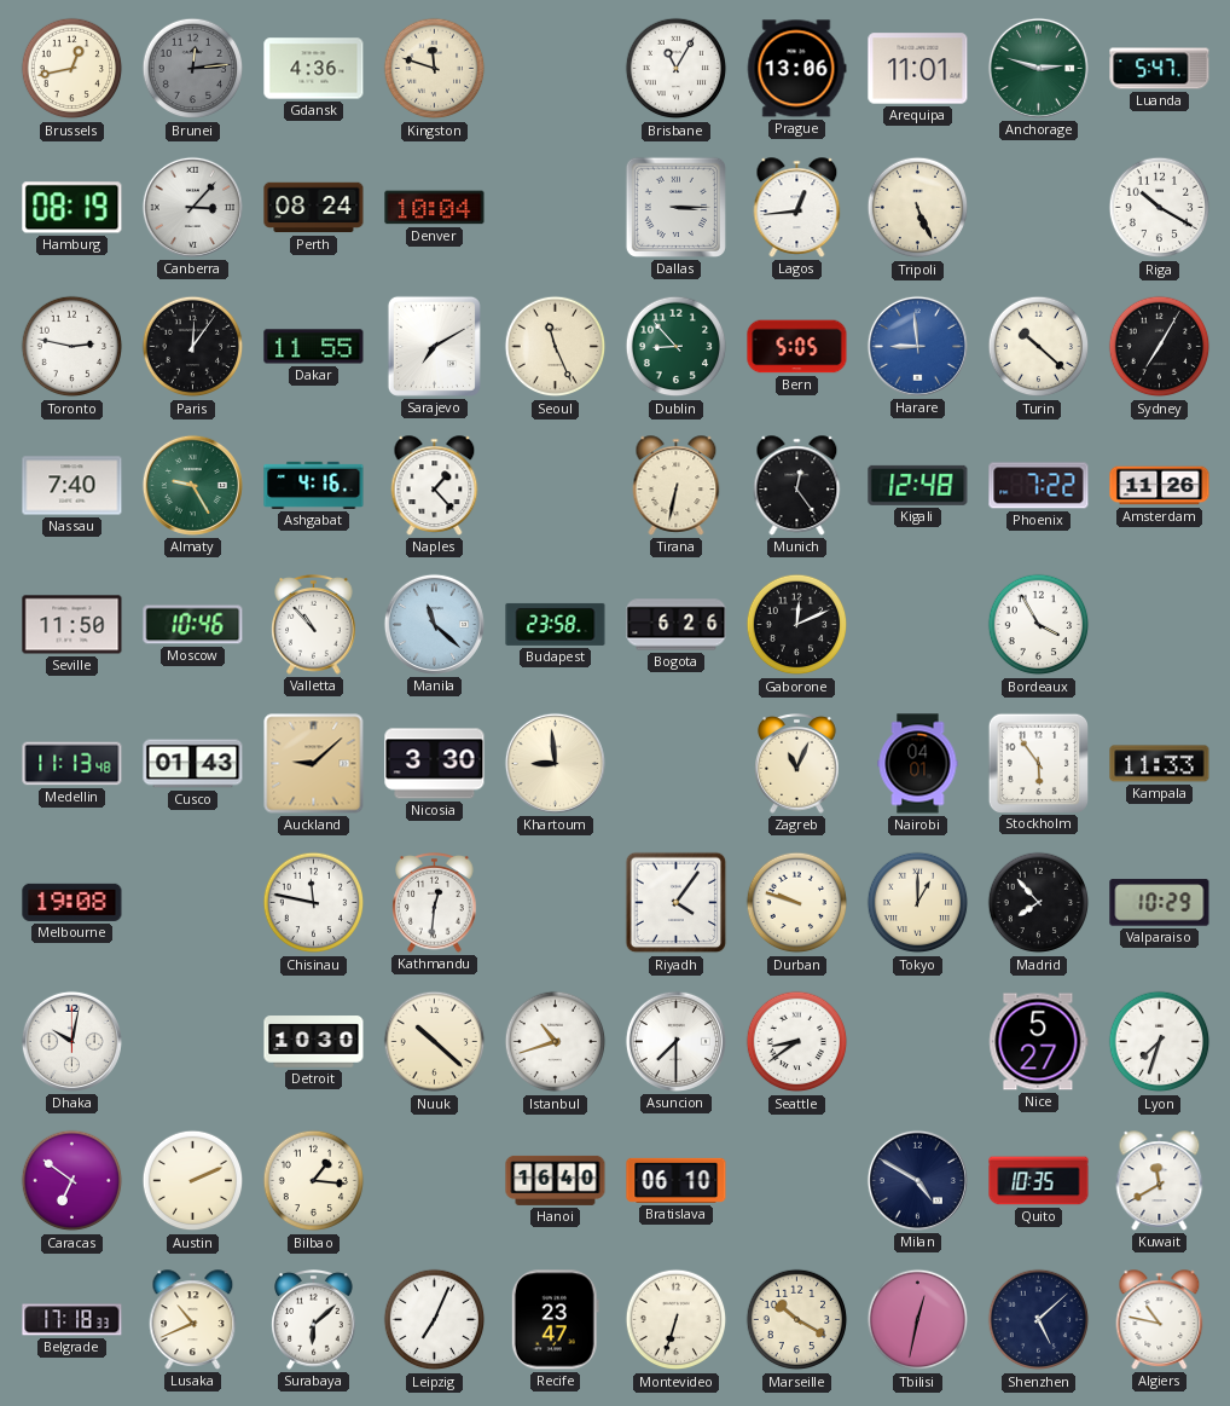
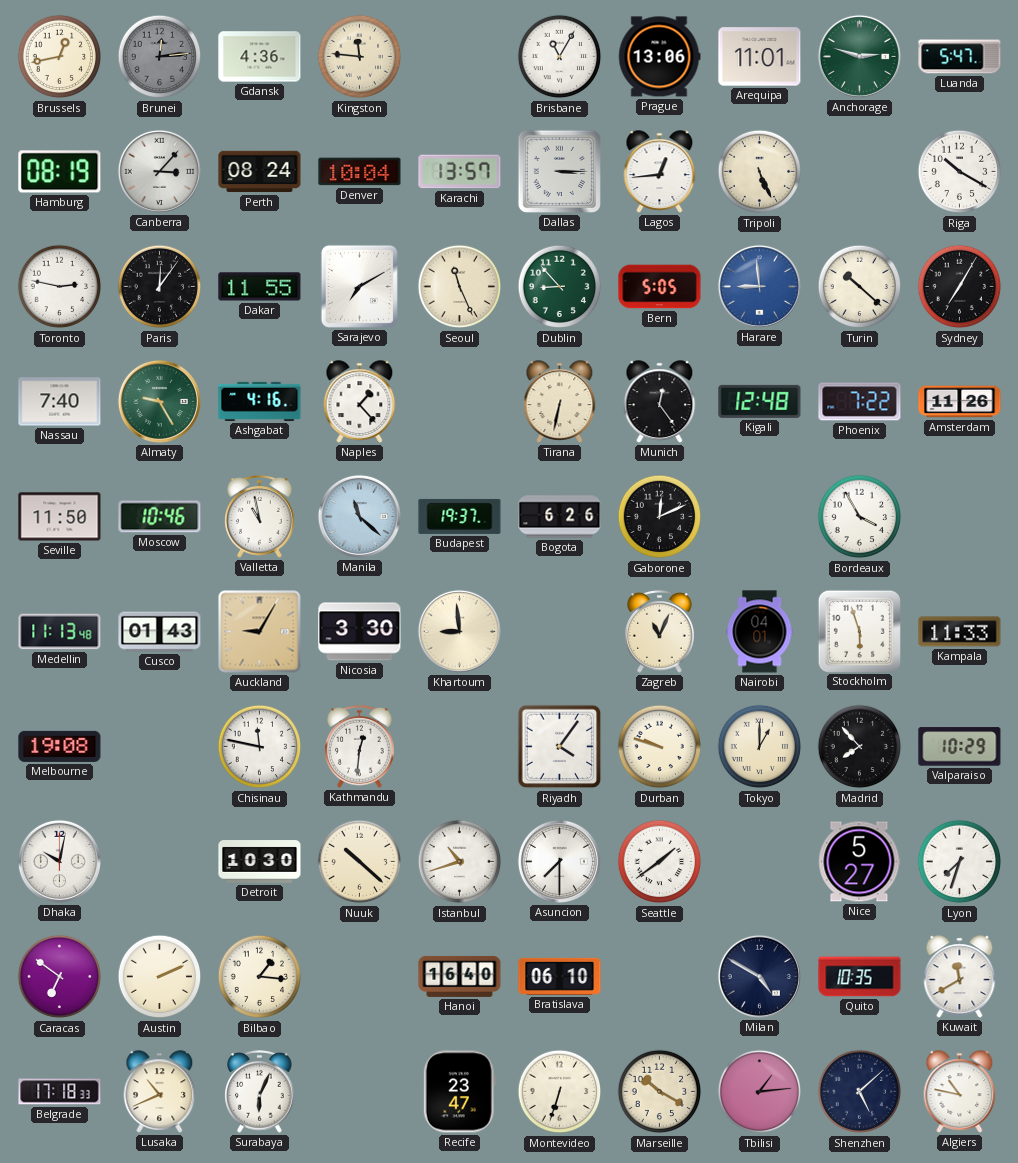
Kingston: 11:48 -> 11:46
Karachi: none -> 13:57
Valletta: 10:53 -> 10:58
Budapest: 23:58 -> 19:37
Auckland: 9:08 -> 9:05
Stockholm: 5:54 -> 5:57
Seattle: 8:39 -> 1:39
Surabaya: 6:08 -> 6:04
Leipzig: 7:04 -> none
Tbilisi: 12:32 -> 1:14
